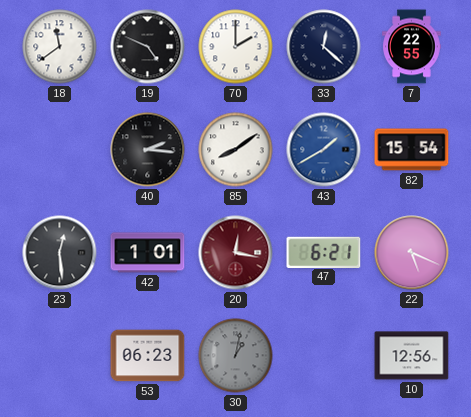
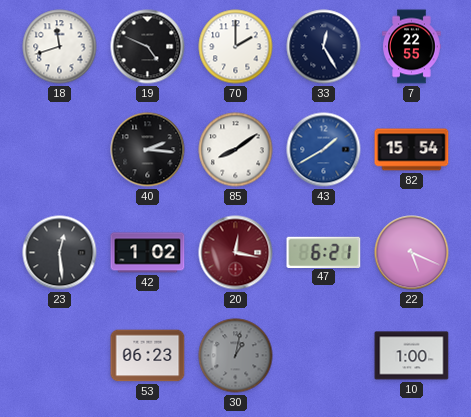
18: 11:39 -> 11:42
33: 12:22 -> 12:25
42: 1:01 -> 1:02
10: 12:56 -> 1:00
